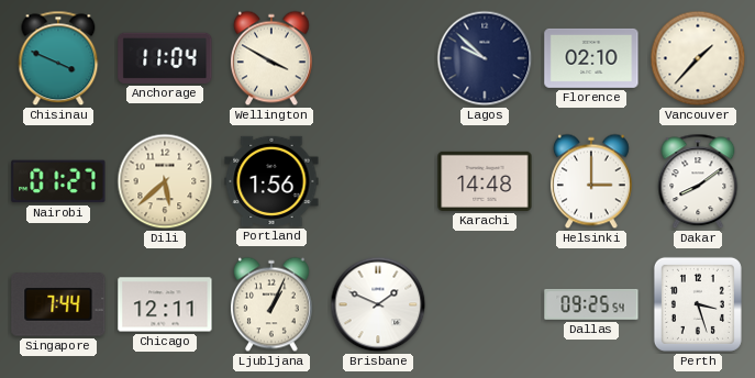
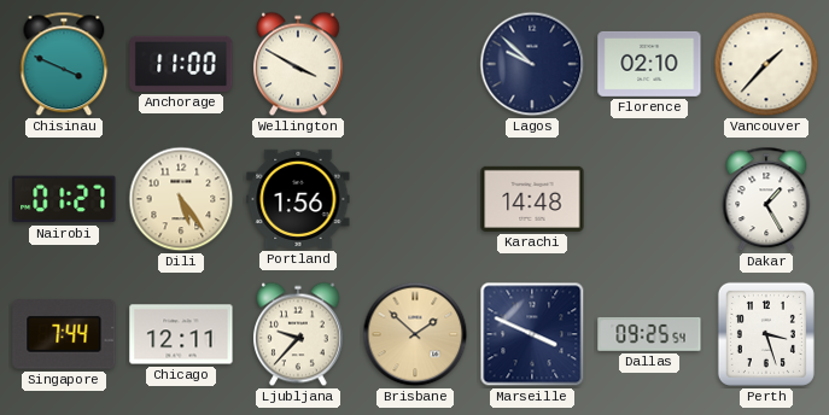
Anchorage: 11:04 -> 11:00
Dili: 5:38 -> 5:24
Helsinki: 3:00 -> none
Dakar: 8:09 -> 1:25
Ljubljana: 1:04 -> 9:37
Brisbane: 1:49 -> 1:52
Brisbane dial: white -> champagne
Marseille: none -> 3:49
